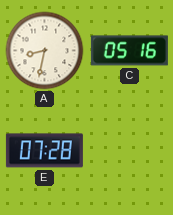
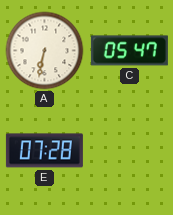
A: 8:32 -> 6:32
C: 05:16 -> 05:47
